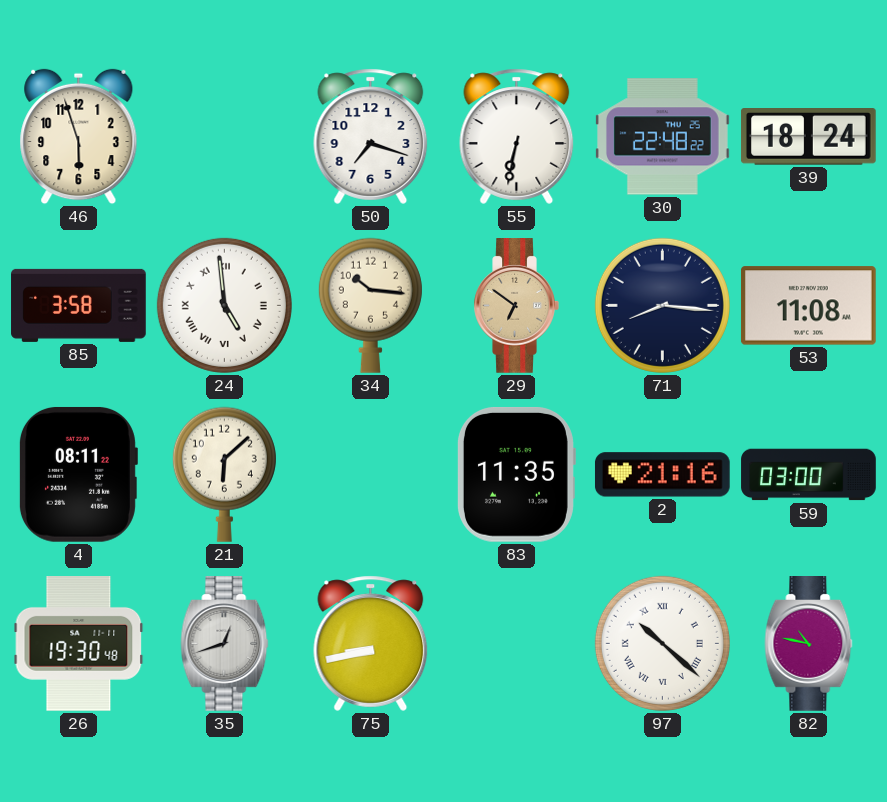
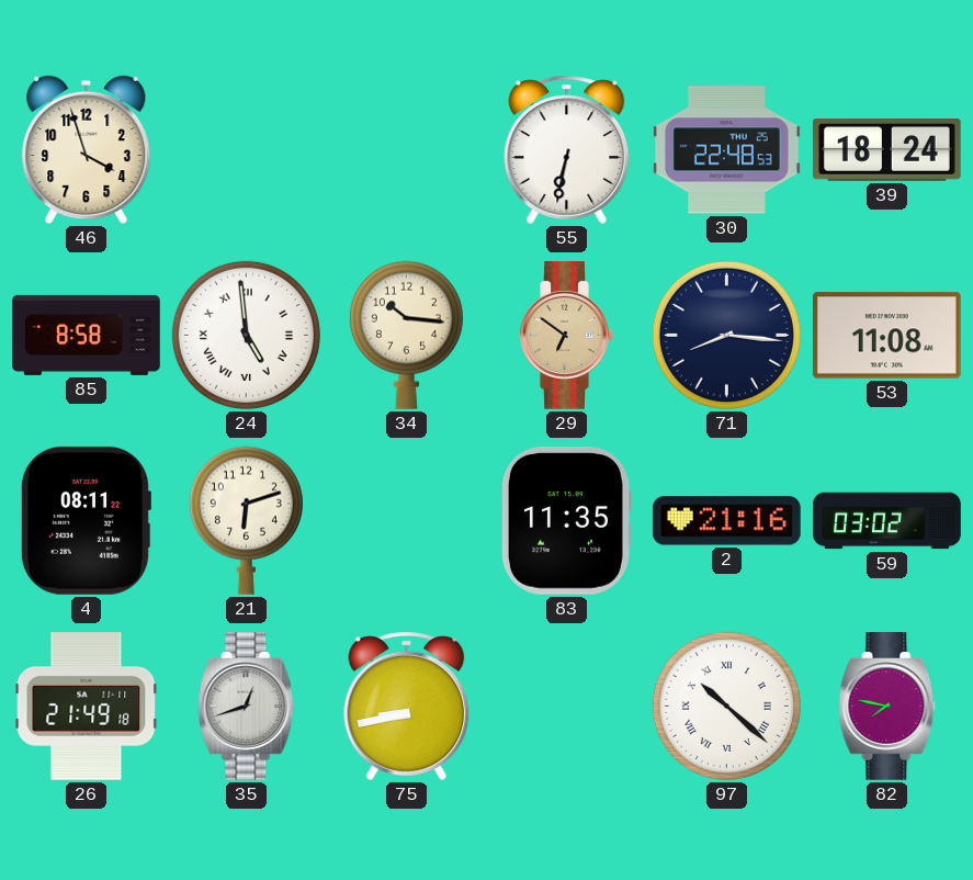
46: 5:57 -> 3:57
50: 7:18 -> none
30: 22:48:22 -> 22:48:53
85: 3:58 -> 8:58
21: 6:08 -> 6:12
59: 03:00 -> 03:02
26: 19:30 -> 21:49
82: 10:47 -> 7:47
